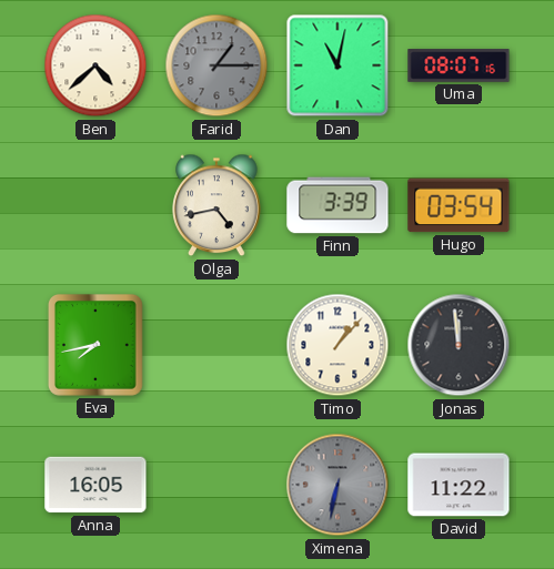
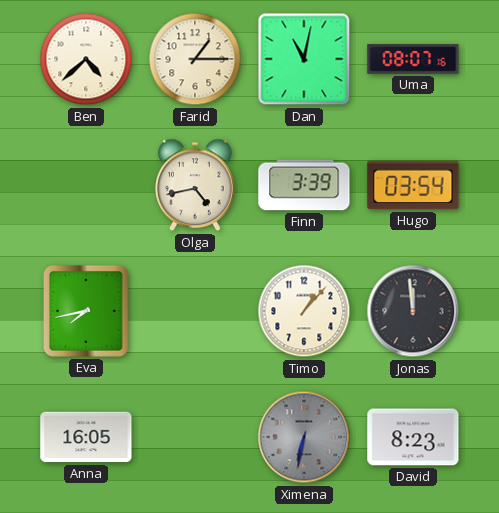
Farid dial: grey -> cream
David: 11:22 -> 8:23
